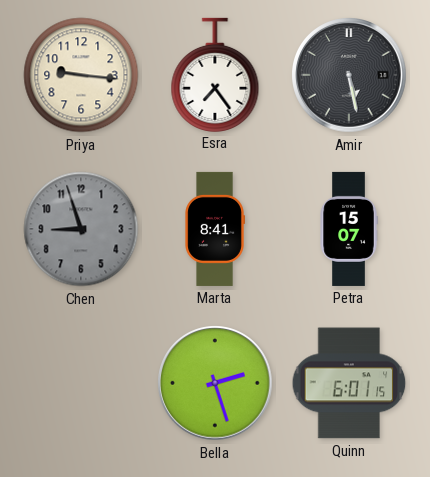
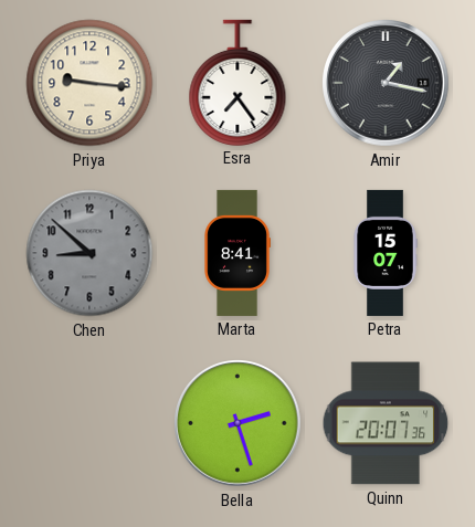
Amir: 5:28 -> 1:17
Chen: 8:57 -> 8:52
Quinn: 6:01 -> 20:07
